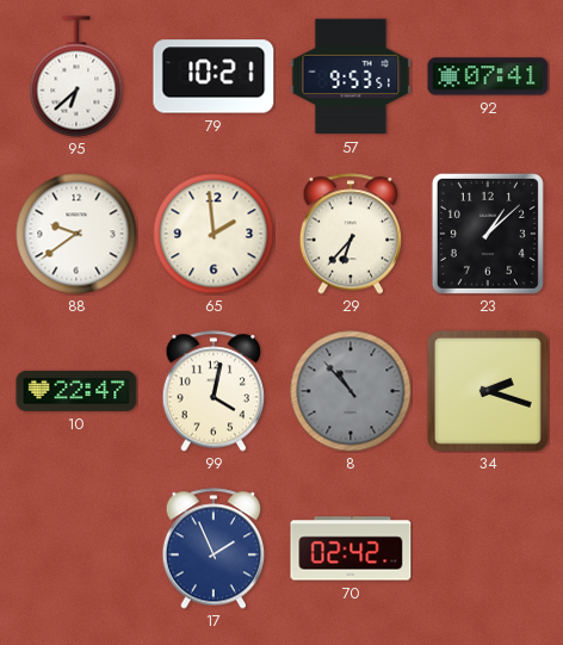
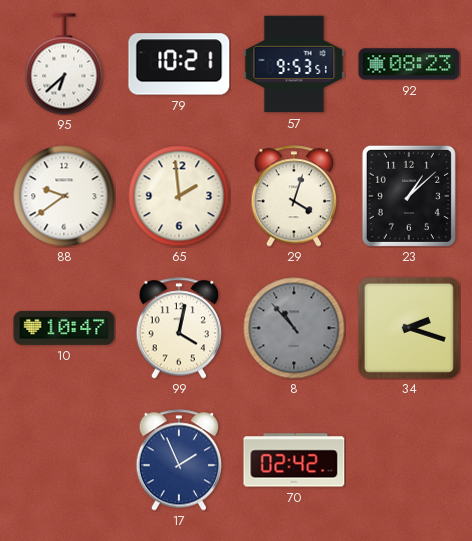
92: 07:41 -> 08:23
29: 6:37 -> 4:03
10: 22:47 -> 10:47
